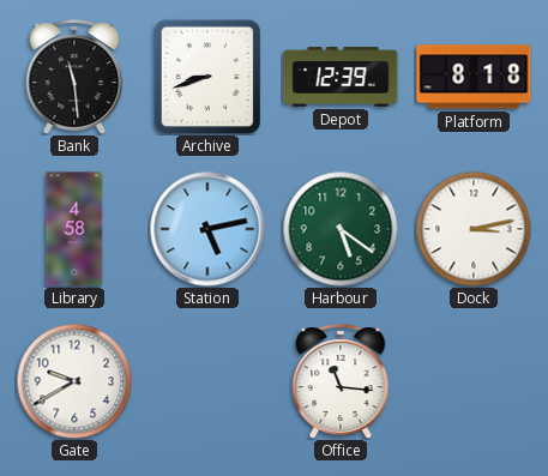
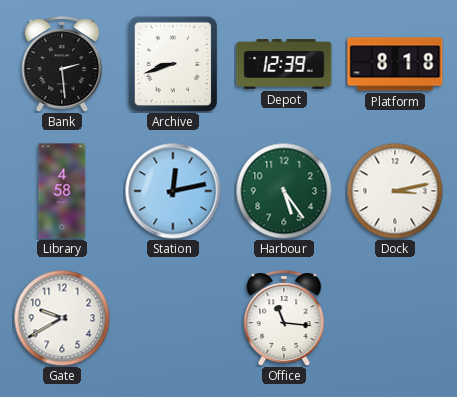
Bank: 11:29 -> 2:29
Station: 5:13 -> 12:13
Harbour: 5:21 -> 5:24
